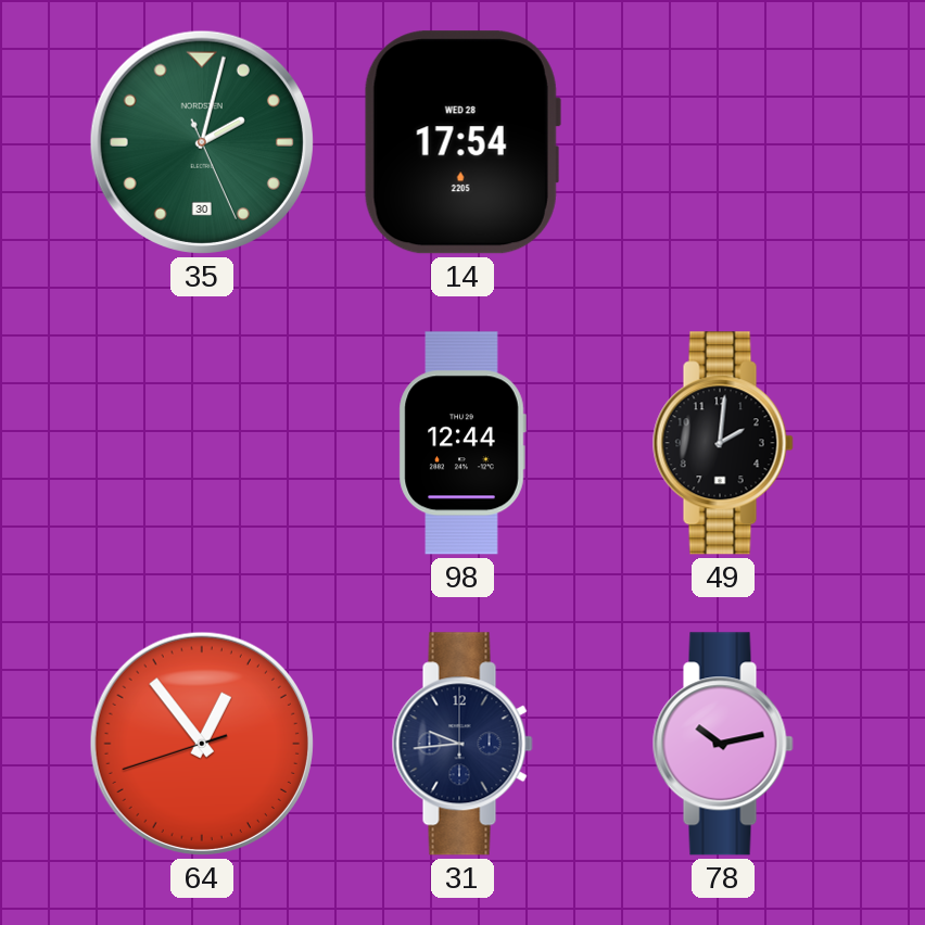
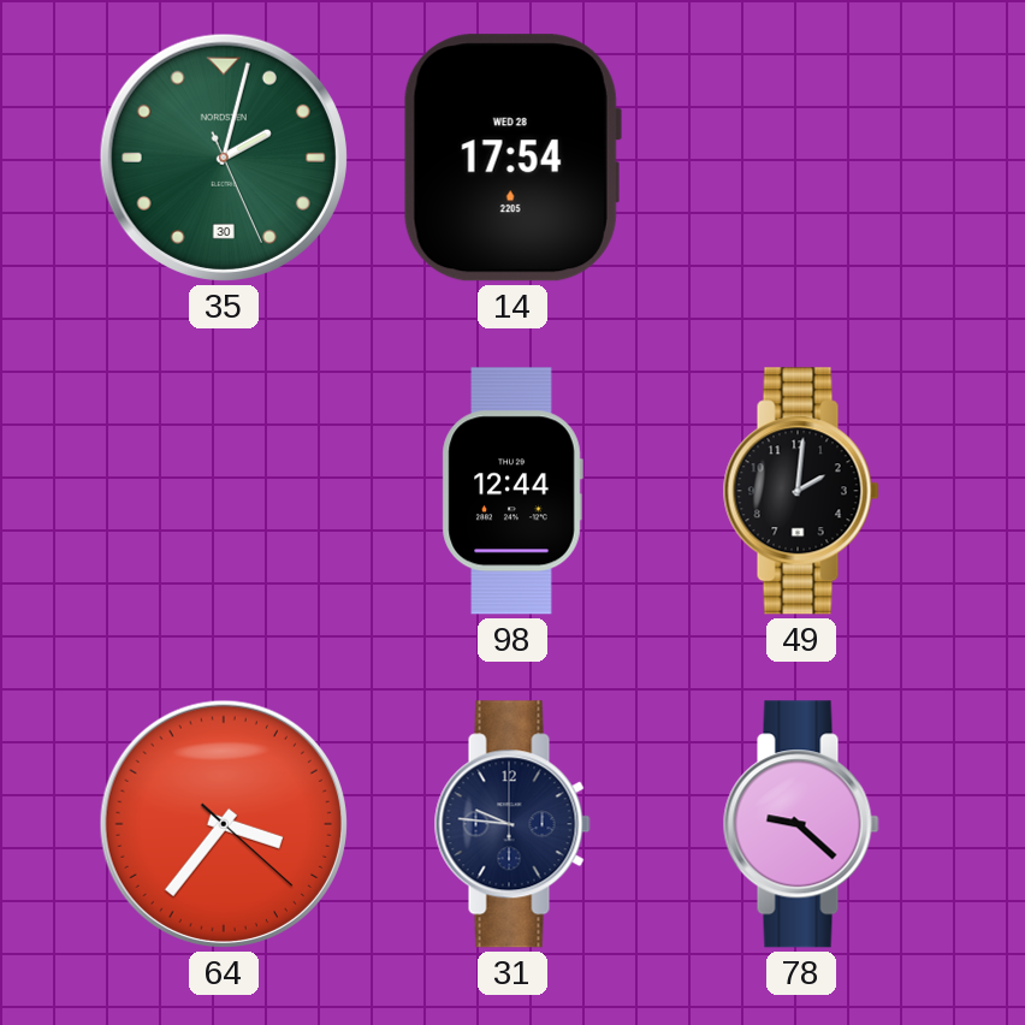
64: 12:53 -> 3:36
31: 9:44 -> 9:46
78: 10:13 -> 9:22
